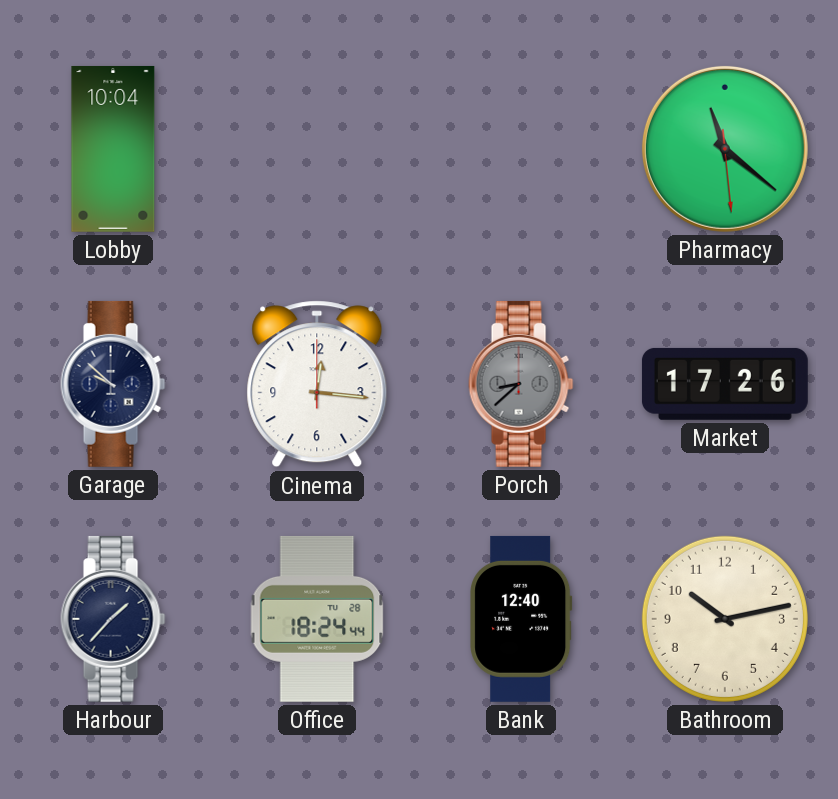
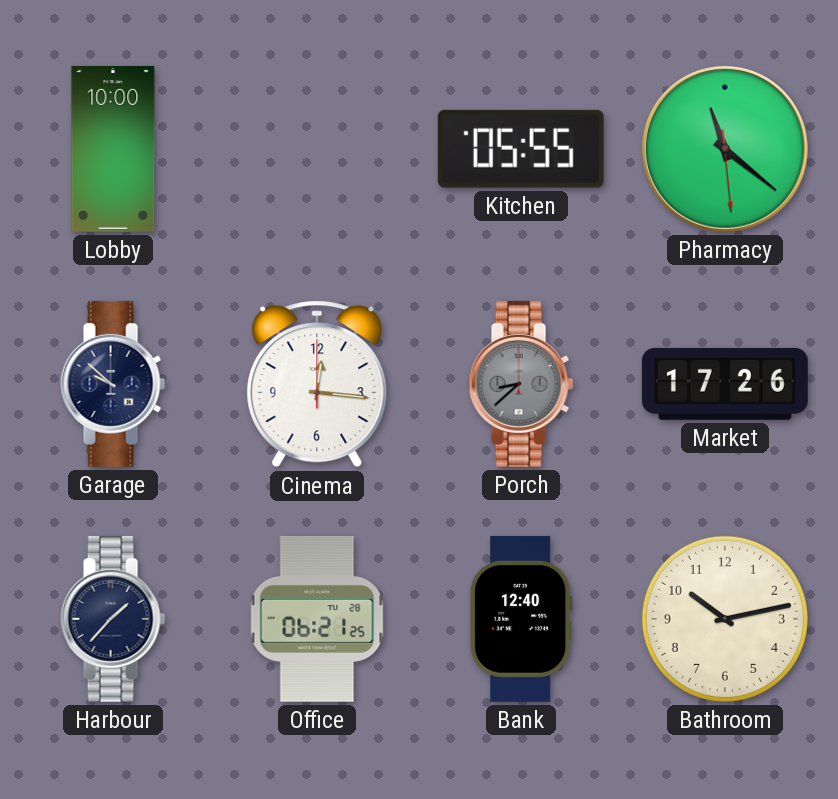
Lobby: 10:04 -> 10:00
Kitchen: none -> 05:55
Office: 18:24 -> 06:21
